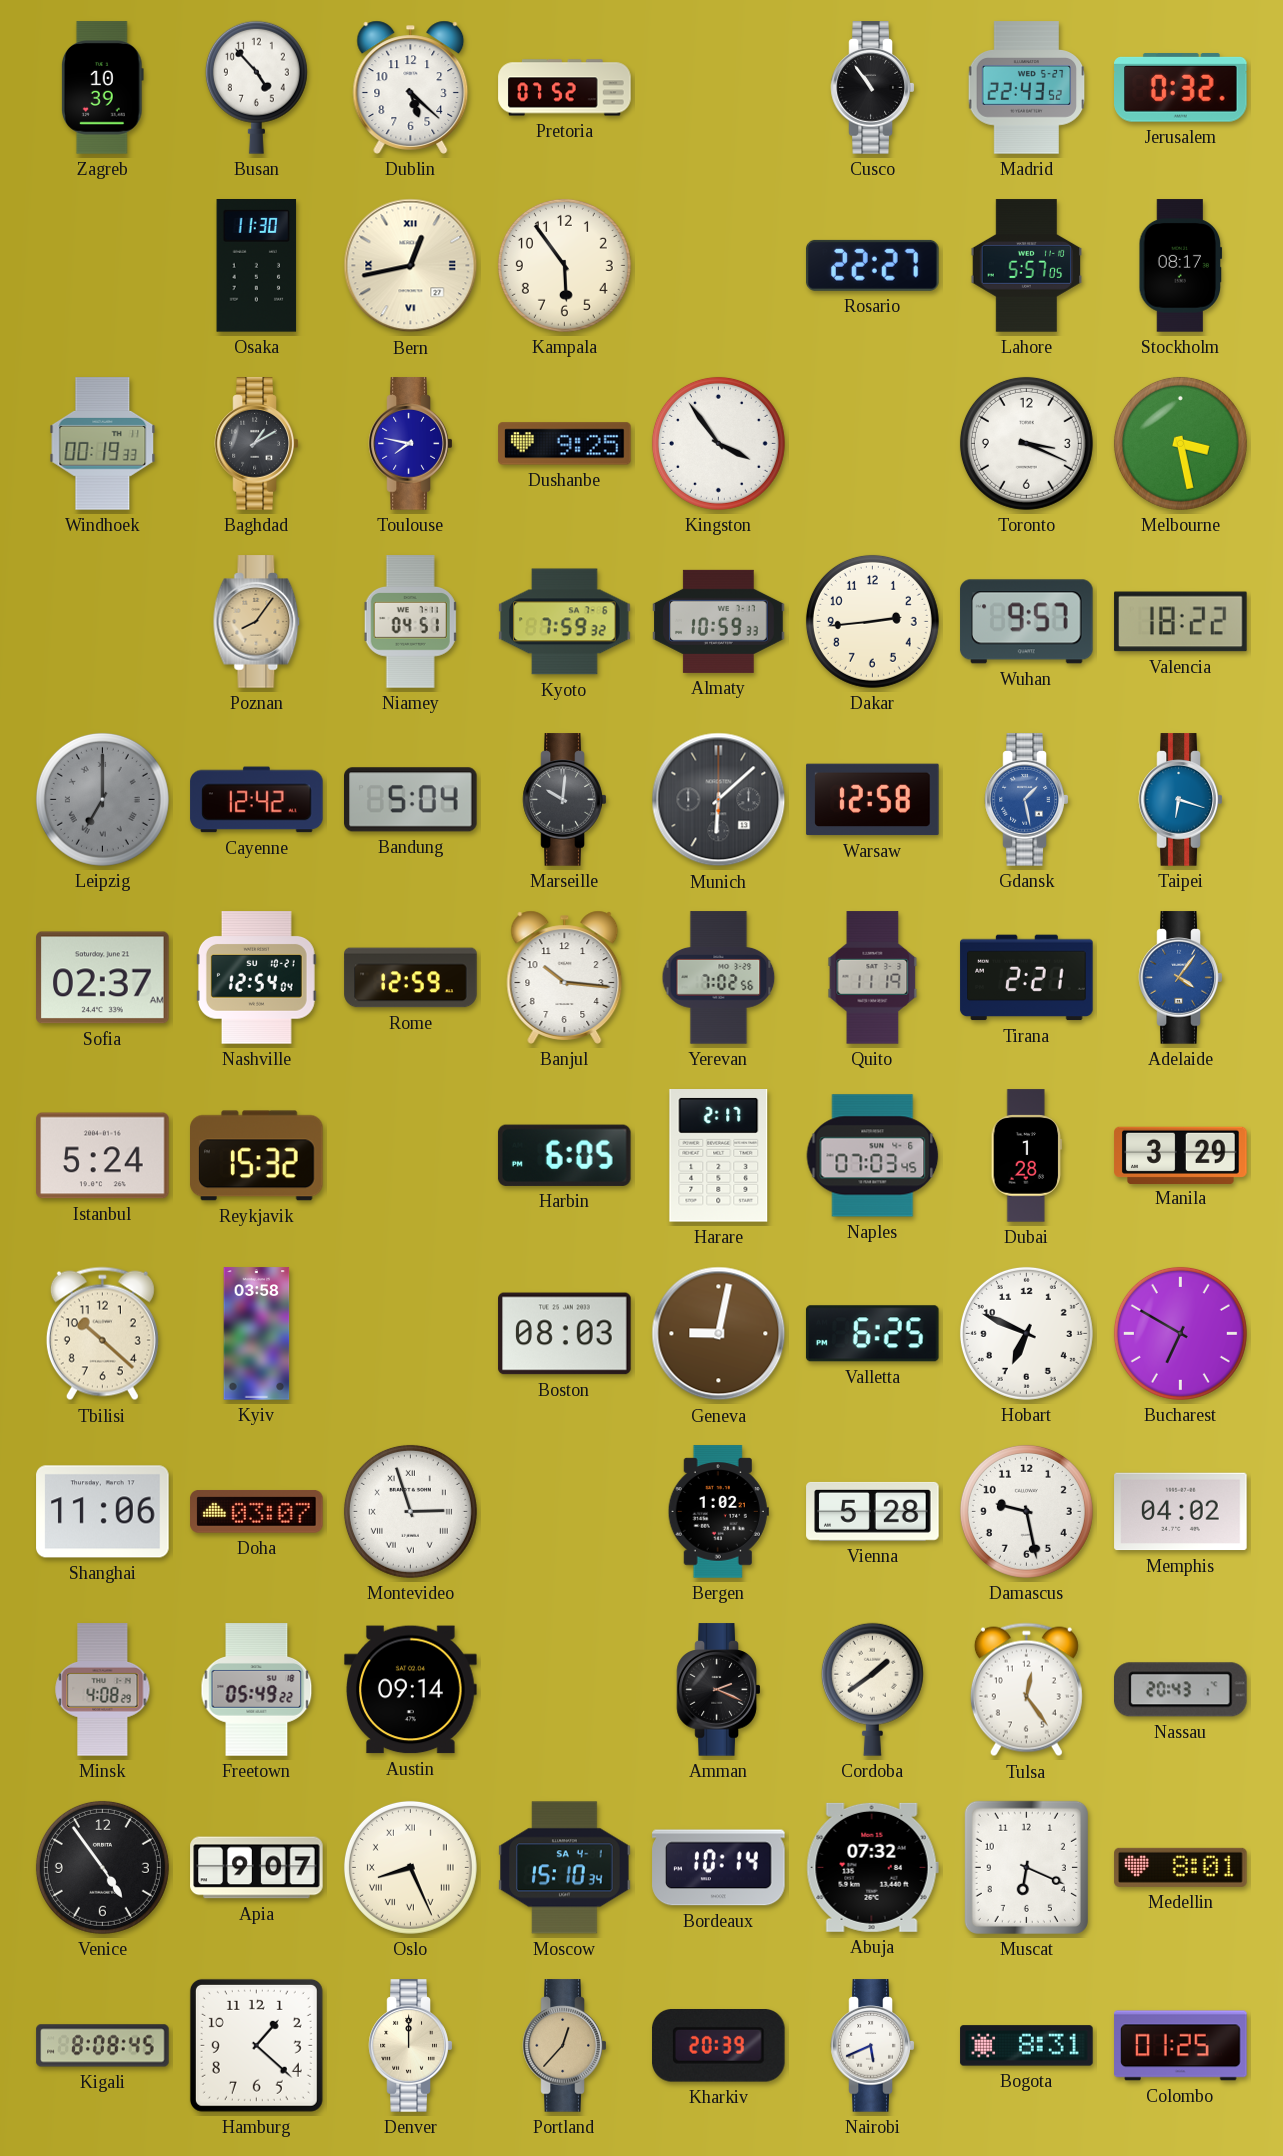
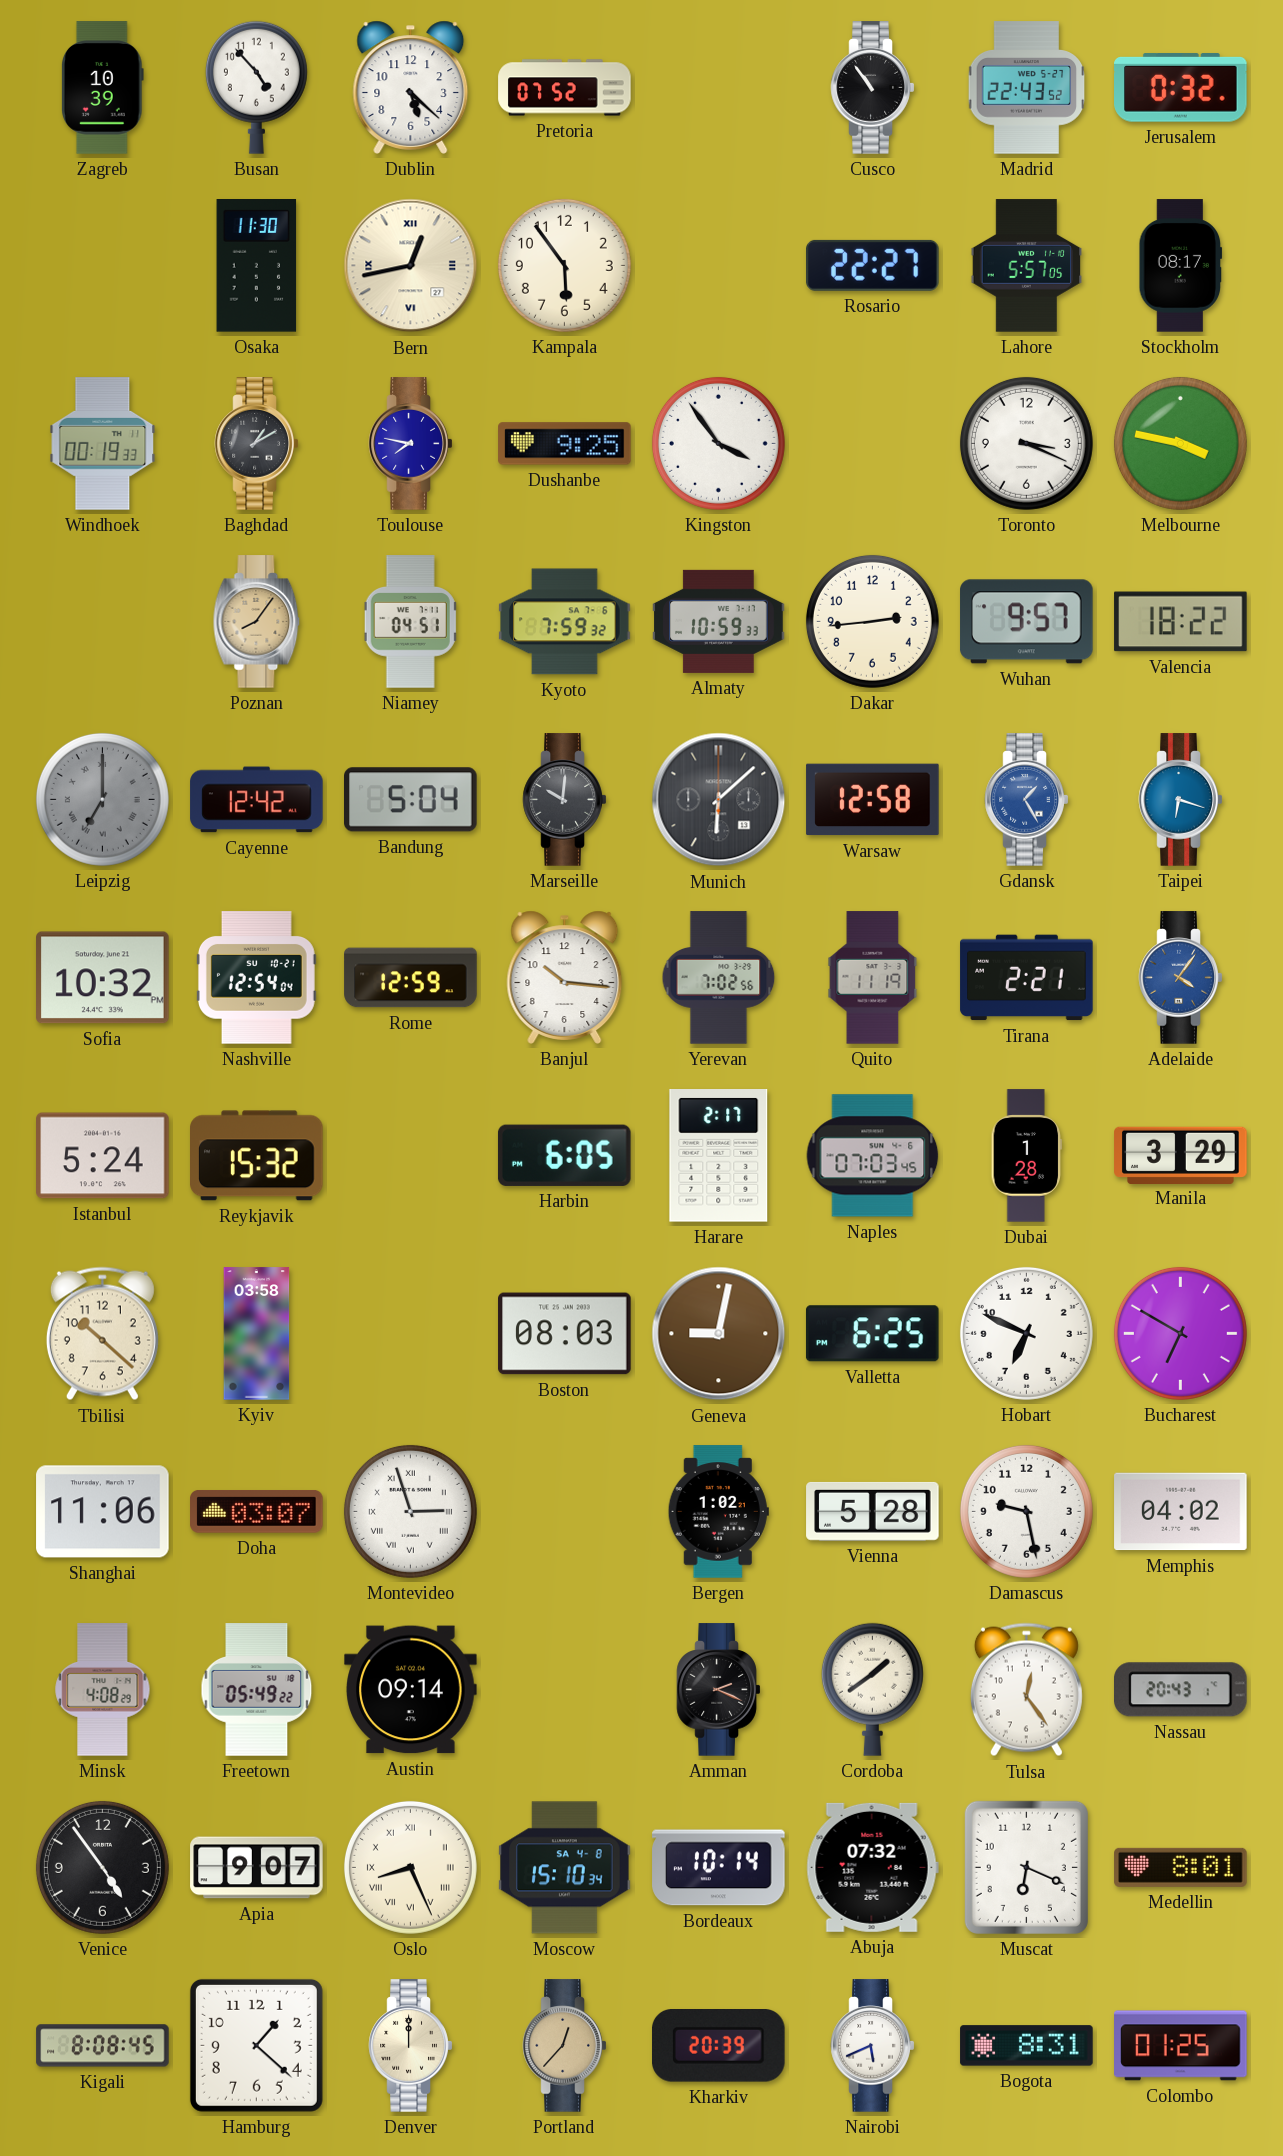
Melbourne: 3:28 -> 3:47
Gdansk: 1:28 -> 1:25
Sofia: 02:37 -> 10:32
Moscow date: SA 4-1 -> SA 4-8
